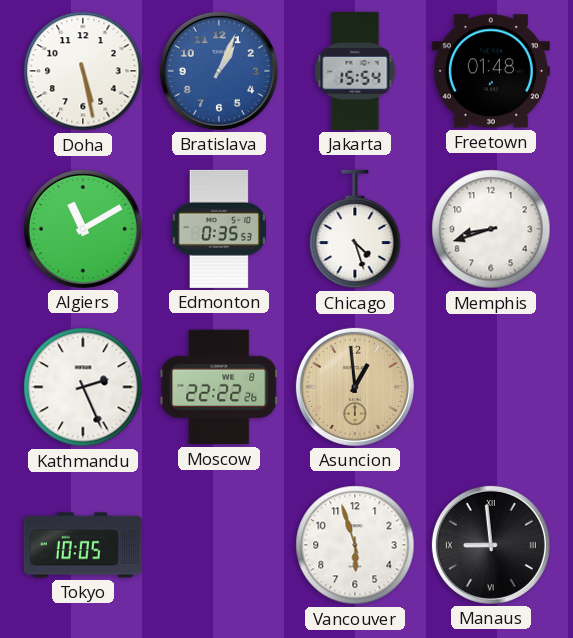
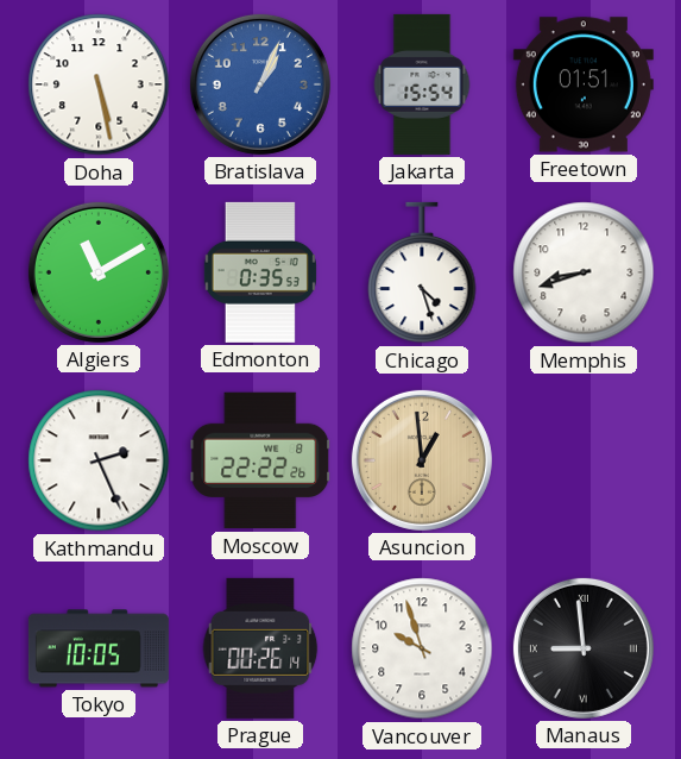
Freetown: 01:48 -> 01:51
Prague: none -> 00:26
Vancouver: 5:57 -> 9:57
